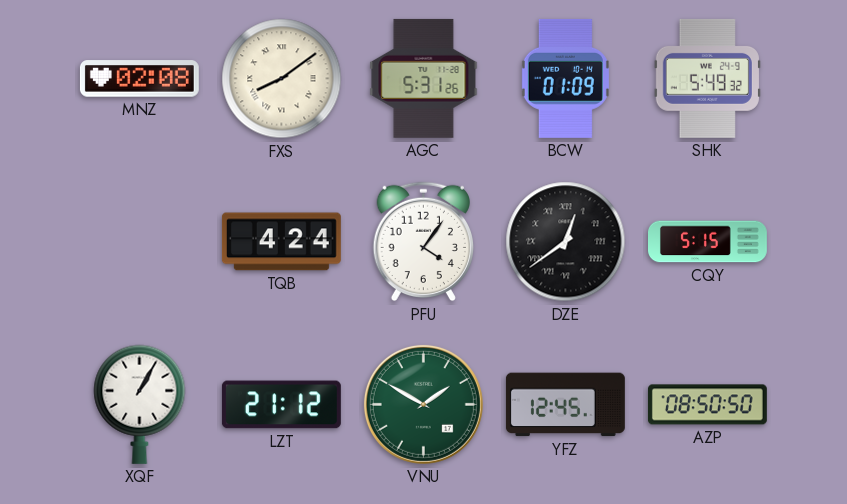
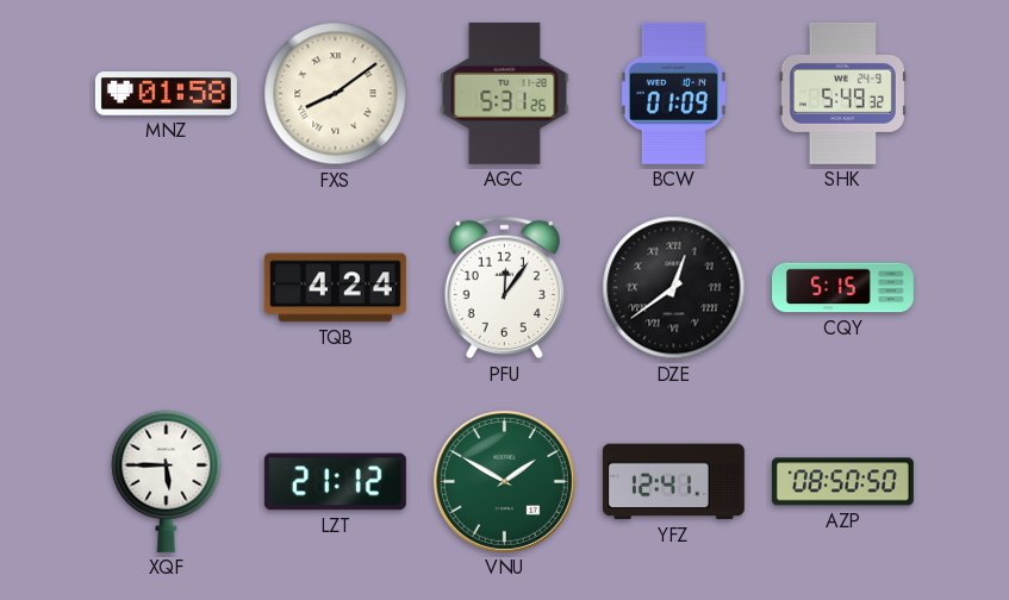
MNZ: 02:08 -> 01:58
PFU: 4:06 -> 12:06
XQF: 1:05 -> 5:45
YFZ: 12:45 -> 12:41
